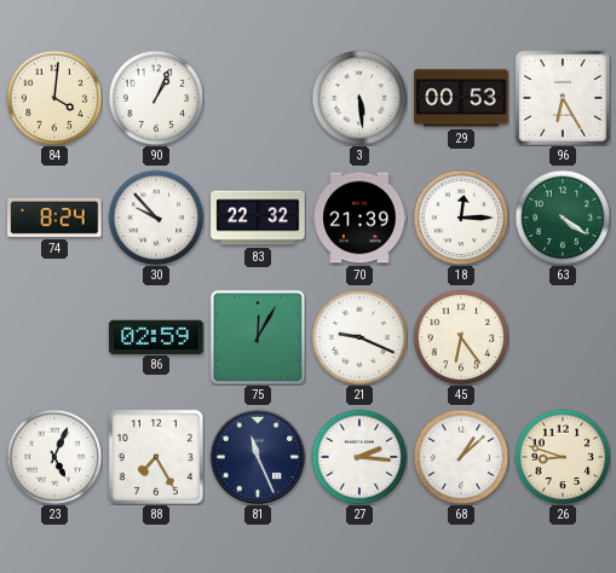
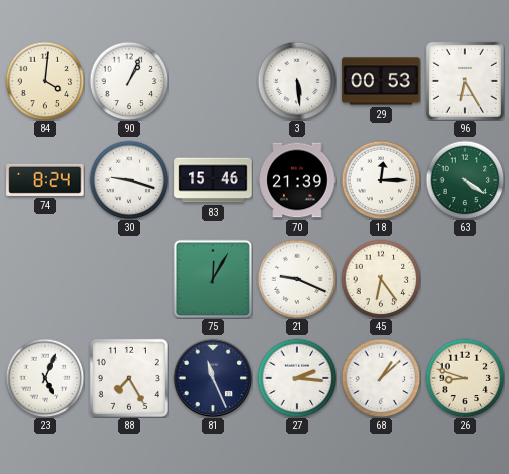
30: 9:53 -> 9:18
83: 22:32 -> 15:46
86: 02:59 -> none
